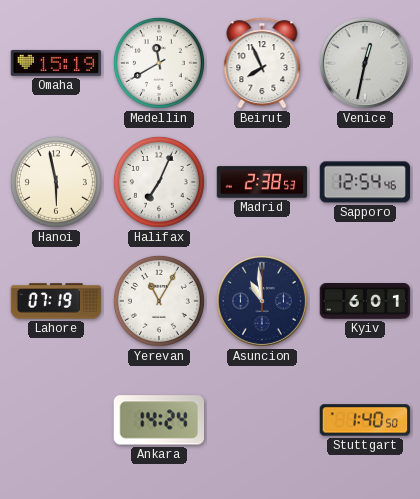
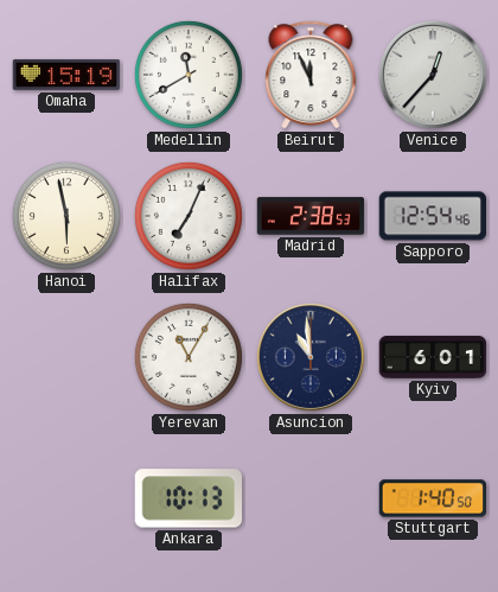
Beirut: 7:56 -> 11:56
Venice: 12:32 -> 12:37
Lahore: 07:19 -> none
Ankara: 14:24 -> 10:13
